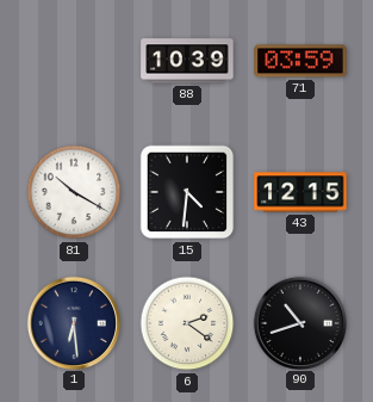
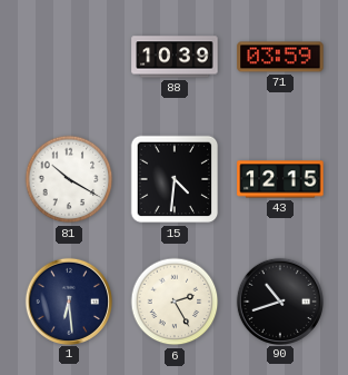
6: 2:21 -> 2:25
